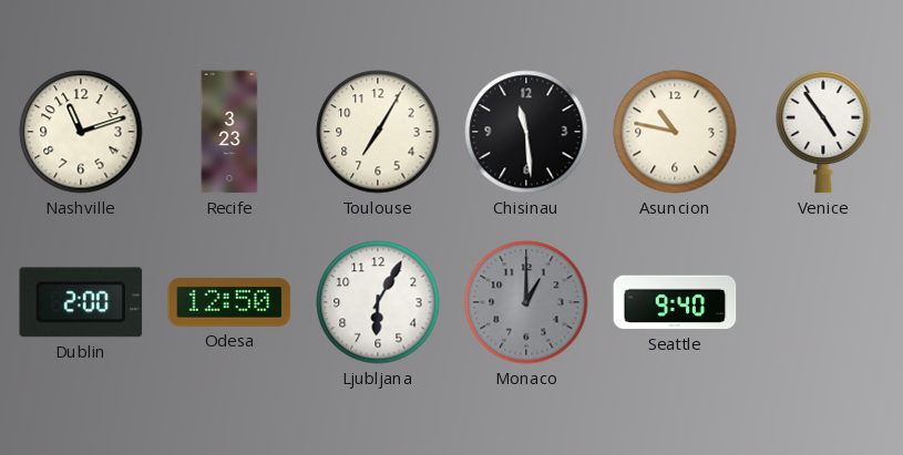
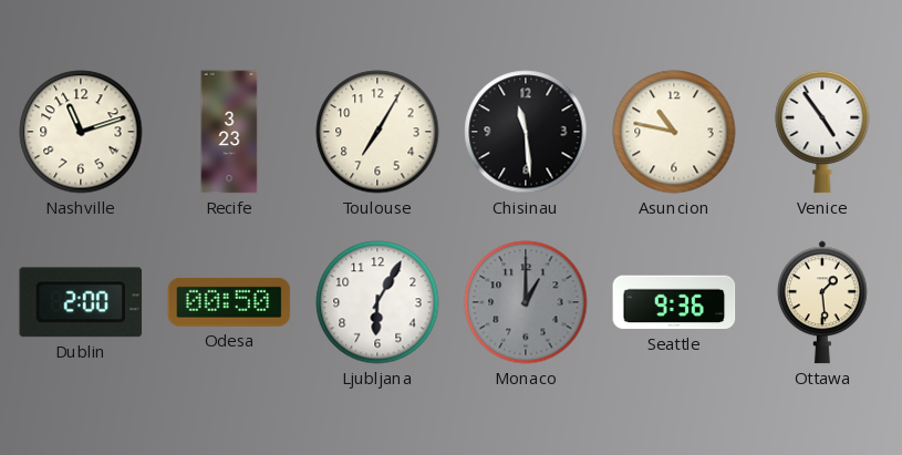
Odesa: 12:50 -> 00:50
Seattle: 9:40 -> 9:36
Ottawa: none -> 1:29
